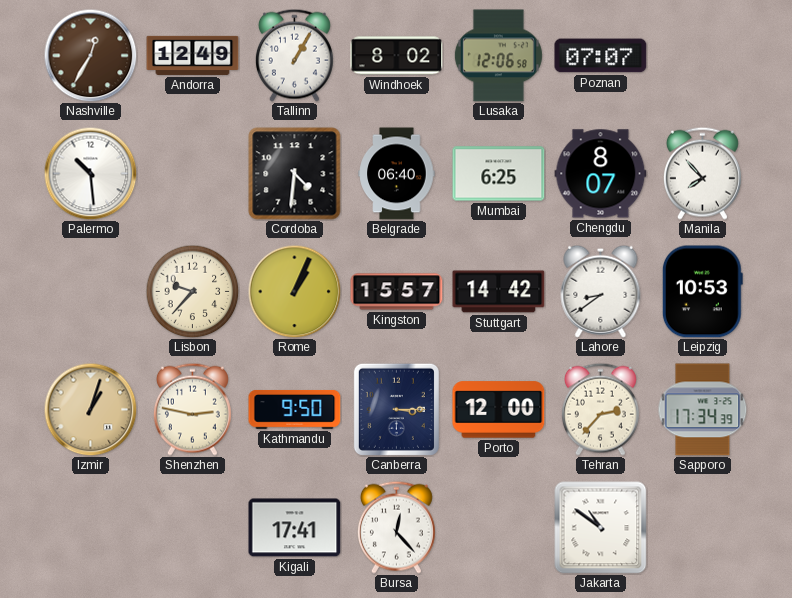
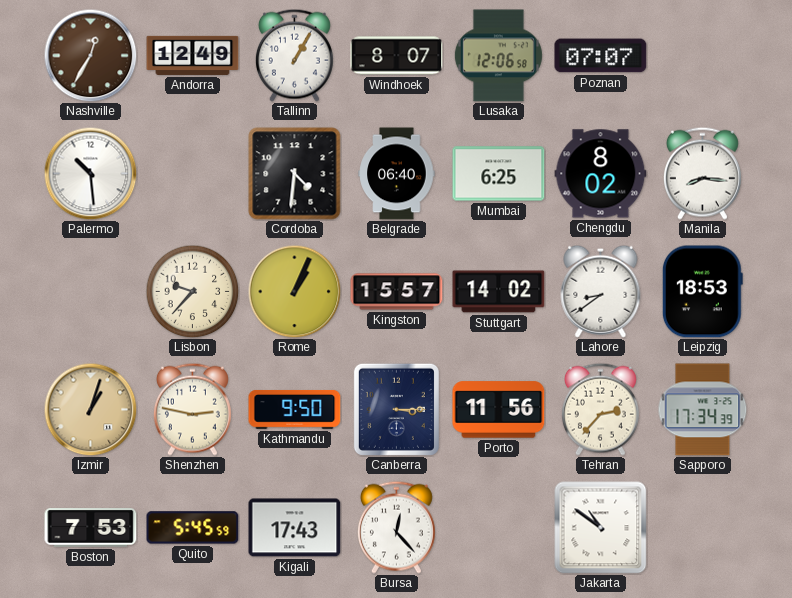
Windhoek: 8:02 -> 8:07
Chengdu: 8:07 -> 8:02
Manila: 7:53 -> 8:16
Stuttgart: 14:42 -> 14:02
Leipzig: 10:53 -> 18:53
Porto: 12:00 -> 11:56
Boston: none -> 7:53
Quito: none -> 5:45
Kigali: 17:41 -> 17:43
